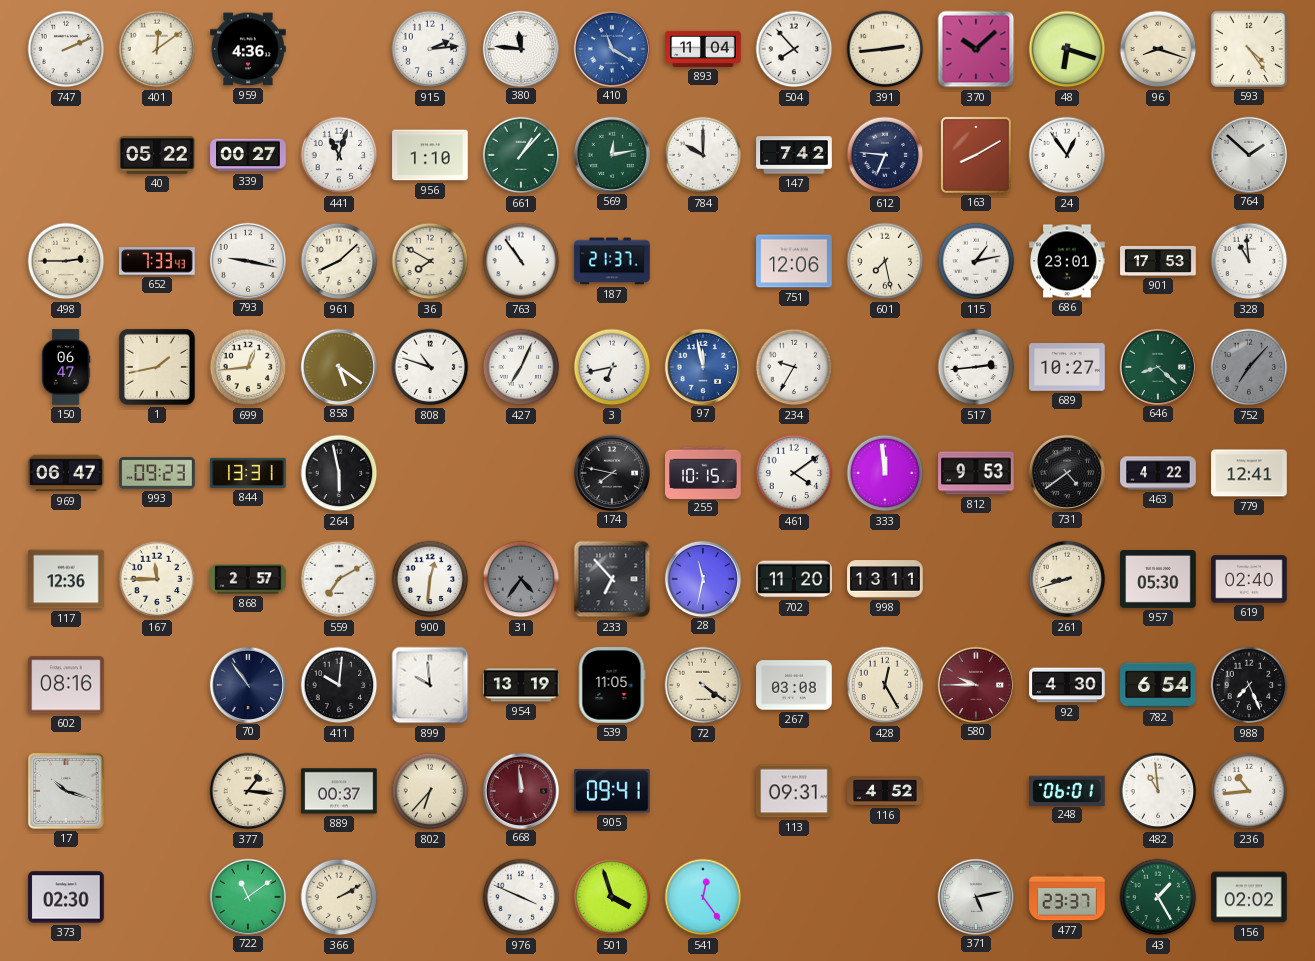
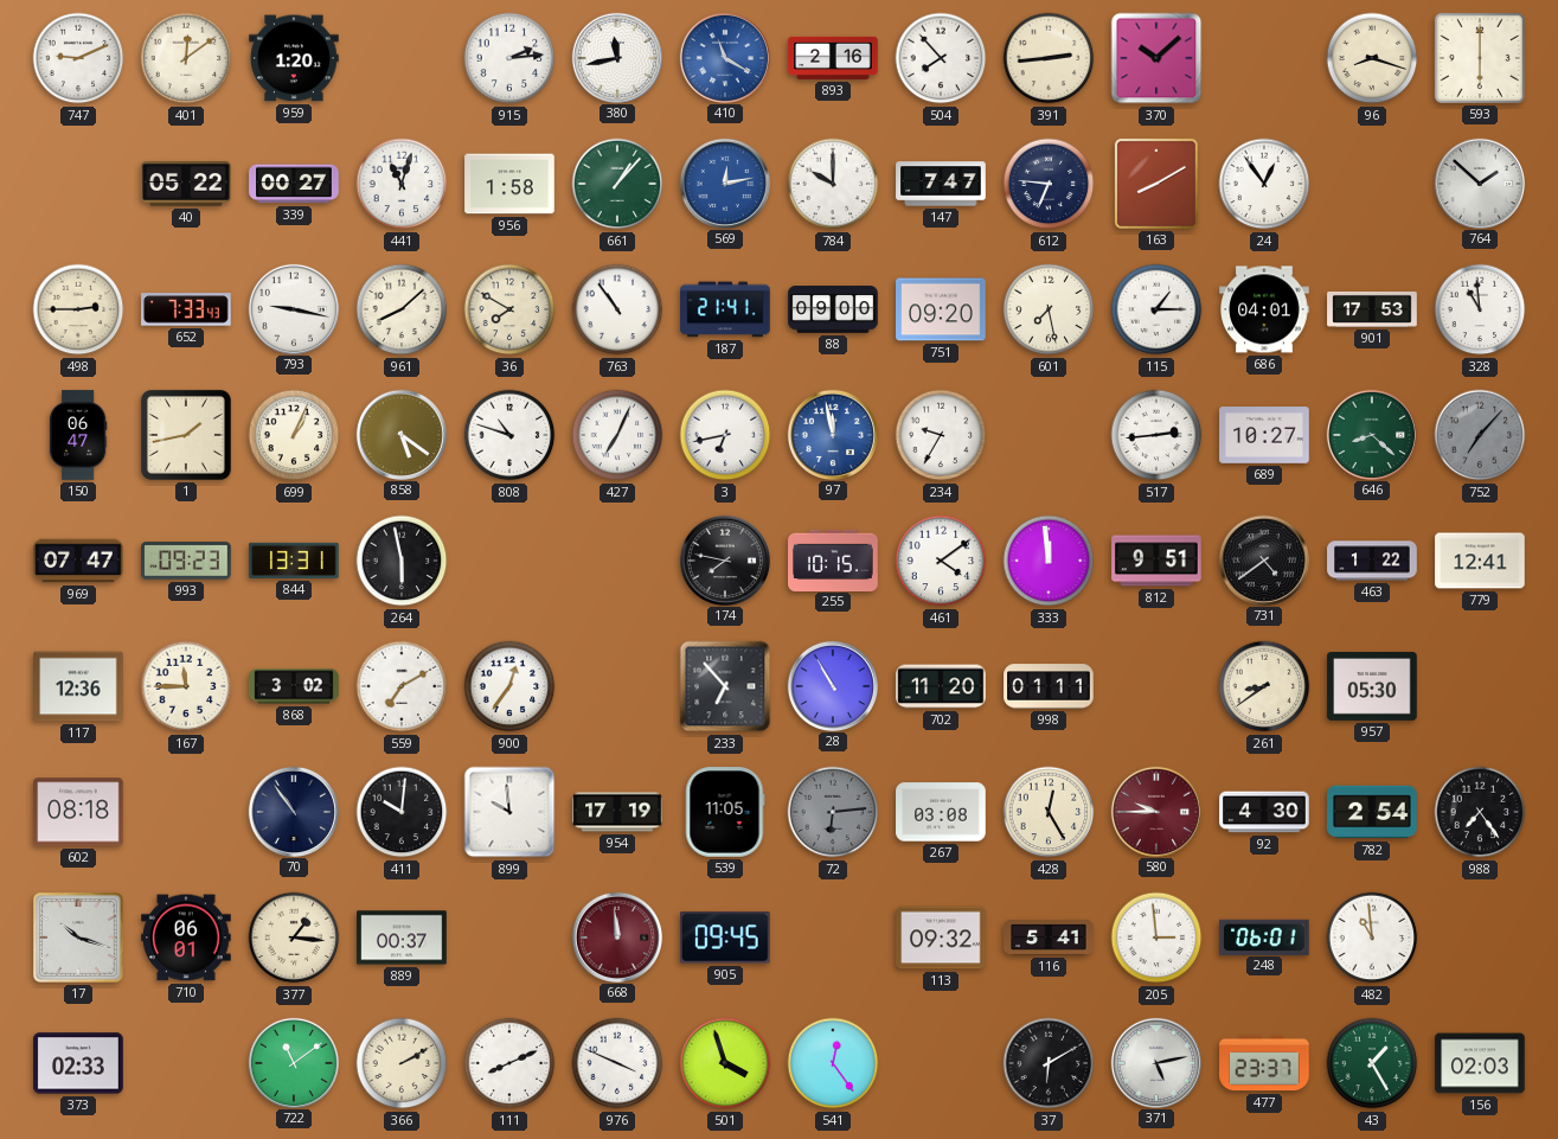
747: 2:11 -> 9:11
959: 4:36 -> 1:20
380: 11:46 -> 11:43
893: 11:04 -> 2:16
48: 6:18 -> none
593: 4:24 -> 6:00
956: 1:10 -> 1:58
569 dial: green -> blue
147: 7:42 -> 7:47
187: 21:37 -> 21:41
88: none -> 09:00
751: 12:06 -> 09:20
115: 1:13 -> 1:15
686: 23:01 -> 04:01
699: 12:44 -> 1:04
969: 06:47 -> 07:47
812: 9:53 -> 9:51
463: 4:22 -> 1:22
868: 2:57 -> 3:02
900: 12:31 -> 12:36
31: 4:36 -> none
28: 11:32 -> 10:55
998: 13:11 -> 01:11
261: 8:42 -> 8:39
619: 02:40 -> none
602: 08:16 -> 08:18
954: 13:19 -> 17:19
72: 4:21 -> 6:14
72 dial: cream -> grey
782: 6:54 -> 2:54
988: 7:26 -> 7:24
710: none -> 06:01
802: 6:37 -> none
905: 09:41 -> 09:45
113: 09:31 -> 09:32
116: 4:52 -> 5:41
205: none -> 2:59
236: 10:44 -> none
373: 02:30 -> 02:33
111: none -> 8:11
37: none -> 6:10
156: 02:02 -> 02:03
